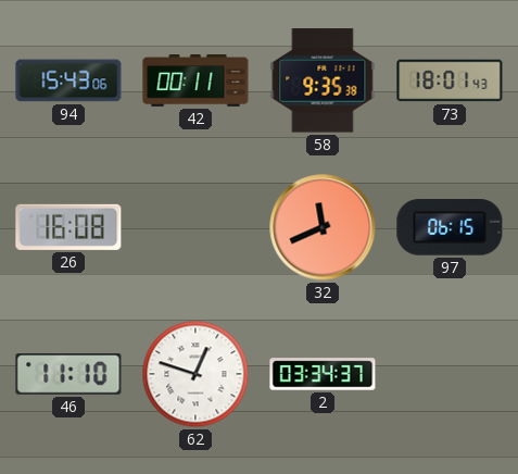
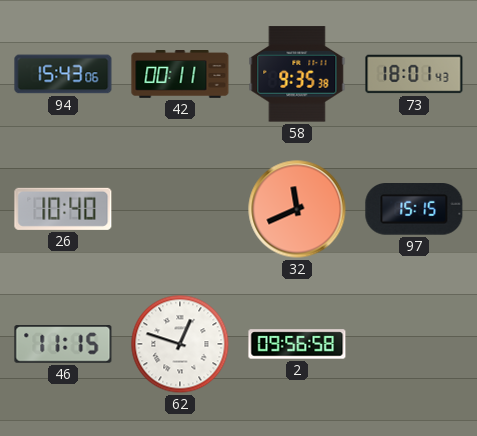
26: 16:08 -> 10:40
97: 06:15 -> 15:15
46: 11:10 -> 11:15
2: 03:34 -> 09:56
